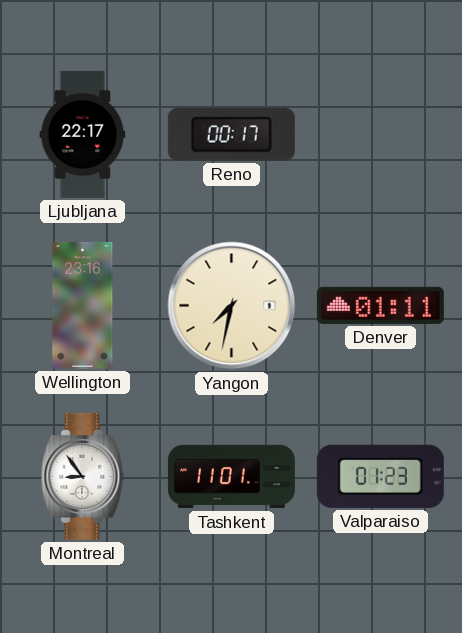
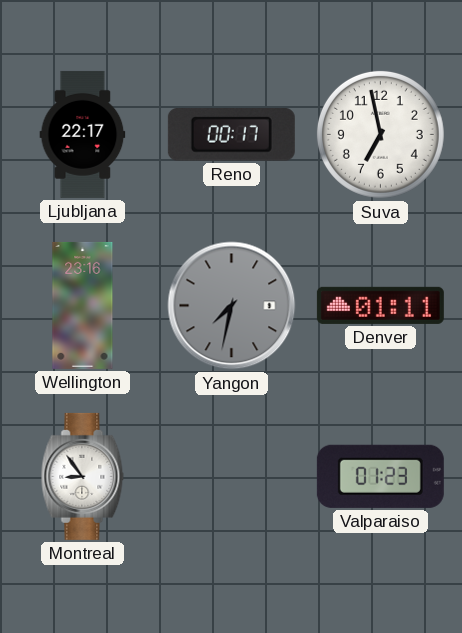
Suva: none -> 6:58
Yangon dial: cream -> grey
Tashkent: 11:01 -> none
